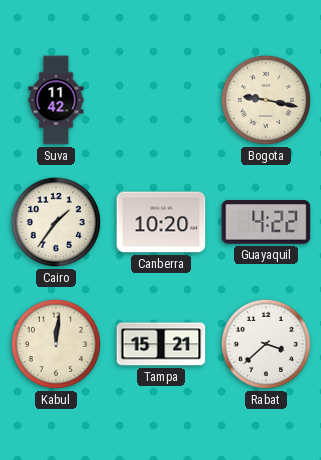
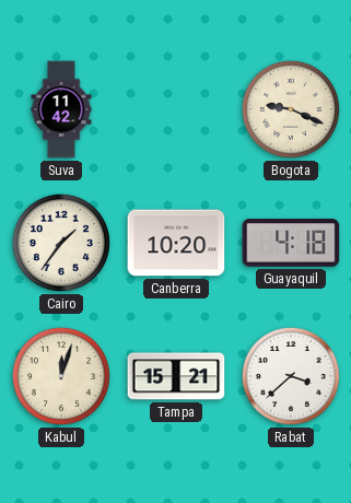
Bogota: 9:17 -> 9:19
Guayaquil: 4:22 -> 4:18
Kabul: 12:01 -> 12:03
